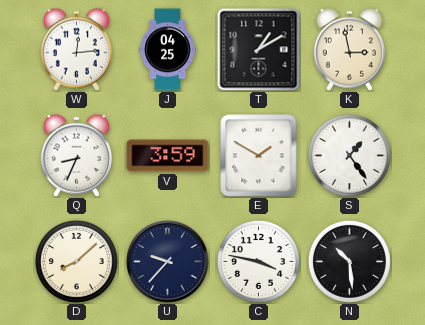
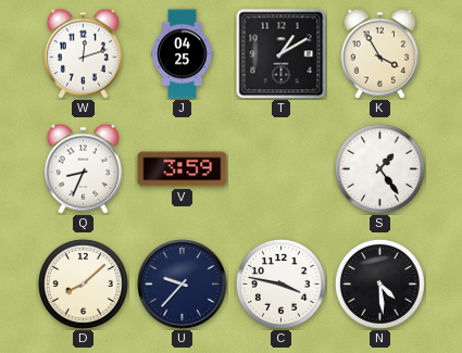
W: 12:14 -> 12:12
K: 2:58 -> 3:55
E: 1:50 -> none
N: 10:29 -> 4:29
